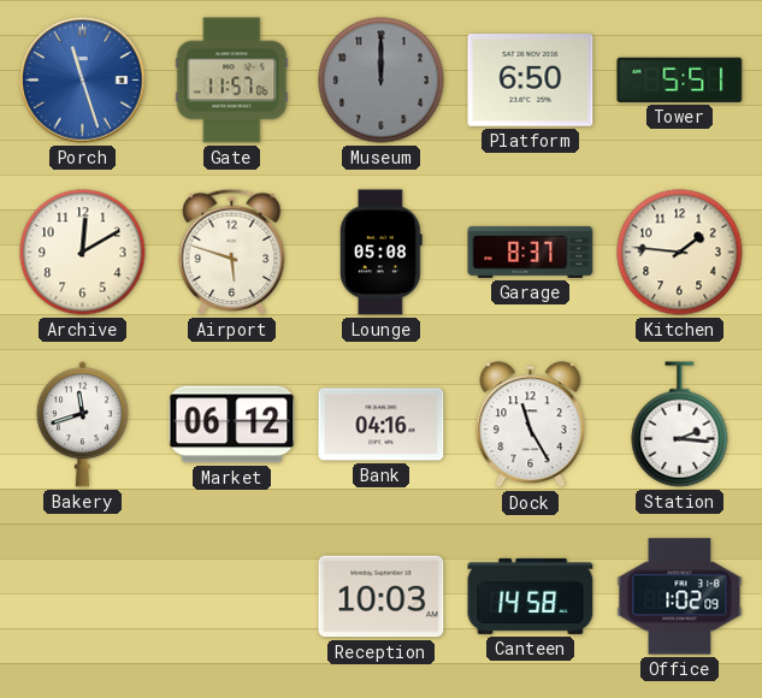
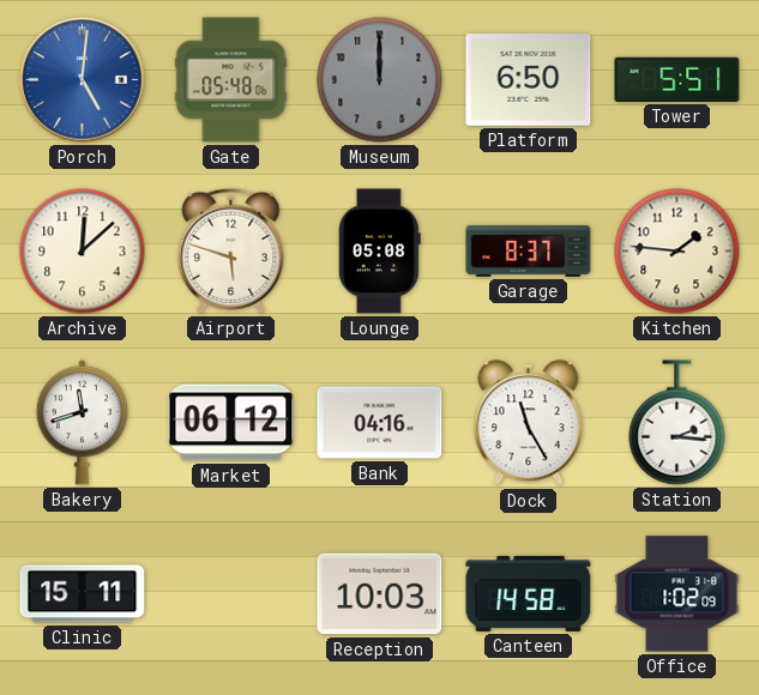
Porch: 11:27 -> 5:01
Gate: 11:57 -> 05:48
Archive: 12:10 -> 12:08
Clinic: none -> 15:11
